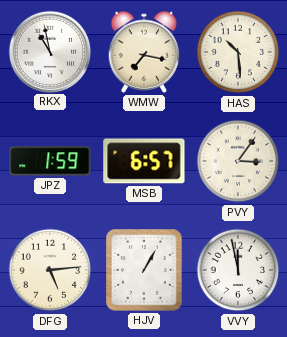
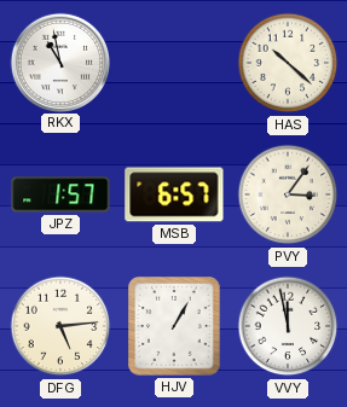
WMW: 7:17 -> none
HAS: 10:29 -> 10:22
JPZ: 1:59 -> 1:57
